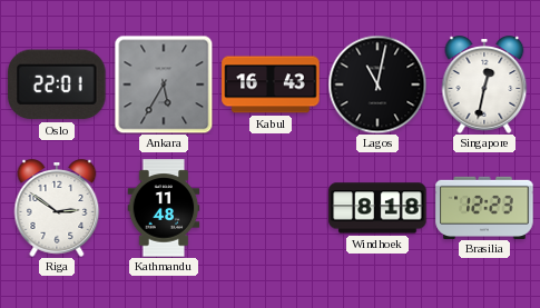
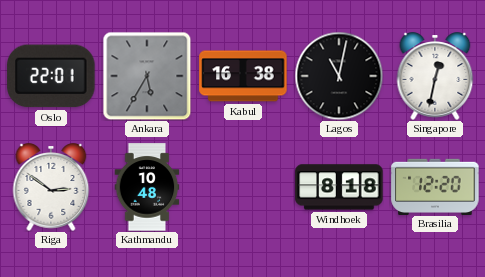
Kabul: 16:43 -> 16:38
Kathmandu: 11:48 -> 10:48
Brasilia: 12:23 -> 12:20
